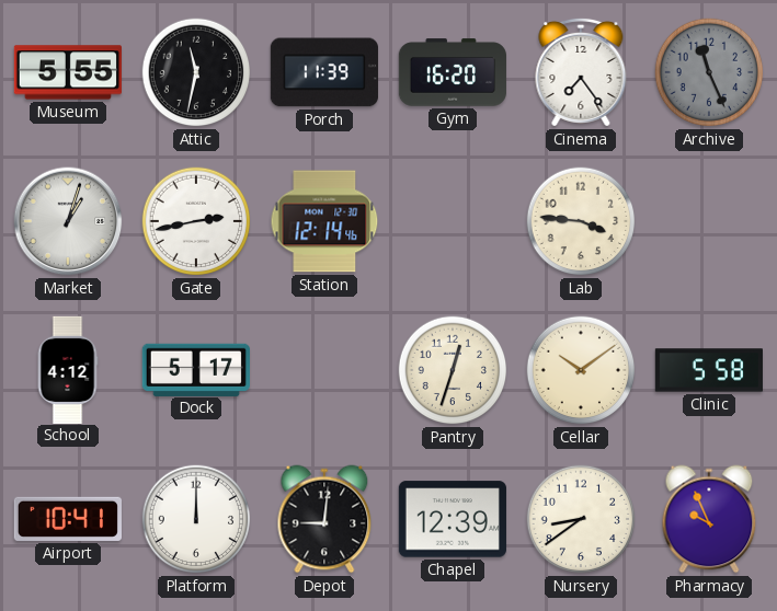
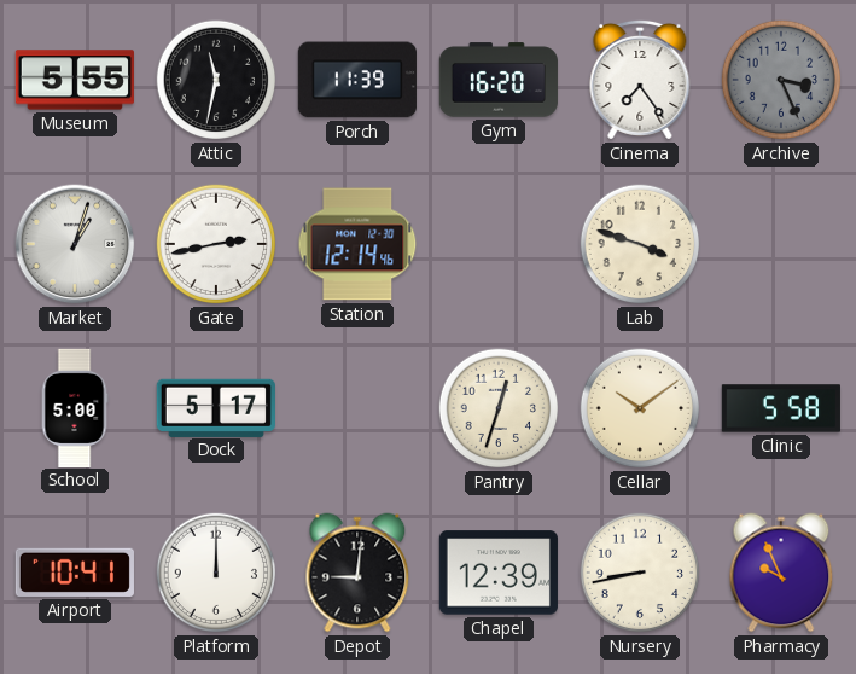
Archive: 11:26 -> 3:26
Lab: 3:46 -> 3:48
School: 4:12 -> 5:00
Nursery: 8:39 -> 8:43
